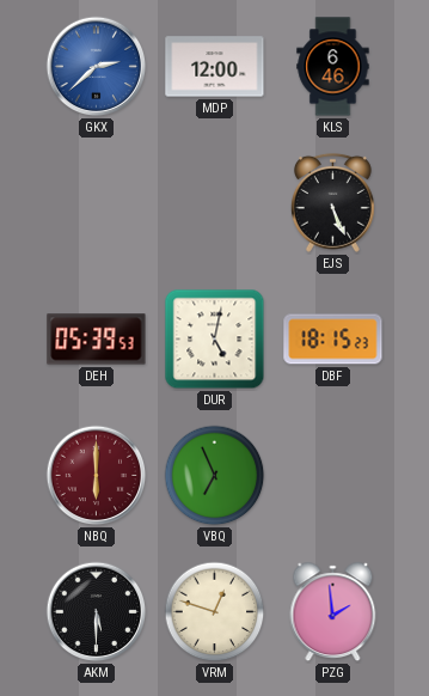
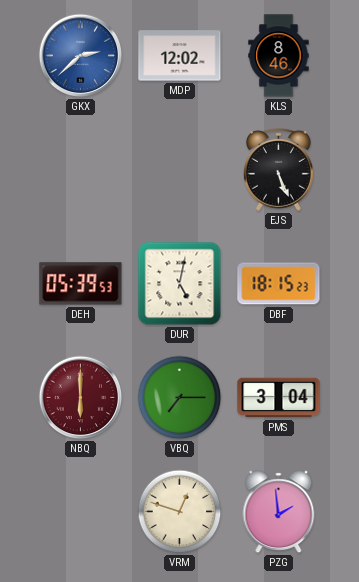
MDP: 12:00 -> 12:02
KLS: 6:46 -> 8:46
VBQ: 6:56 -> 7:15
PMS: none -> 3:04
AKM: 5:30 -> none
